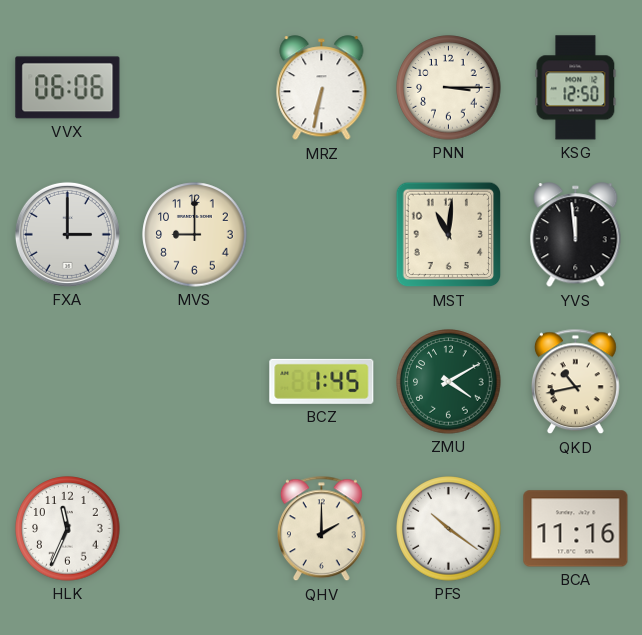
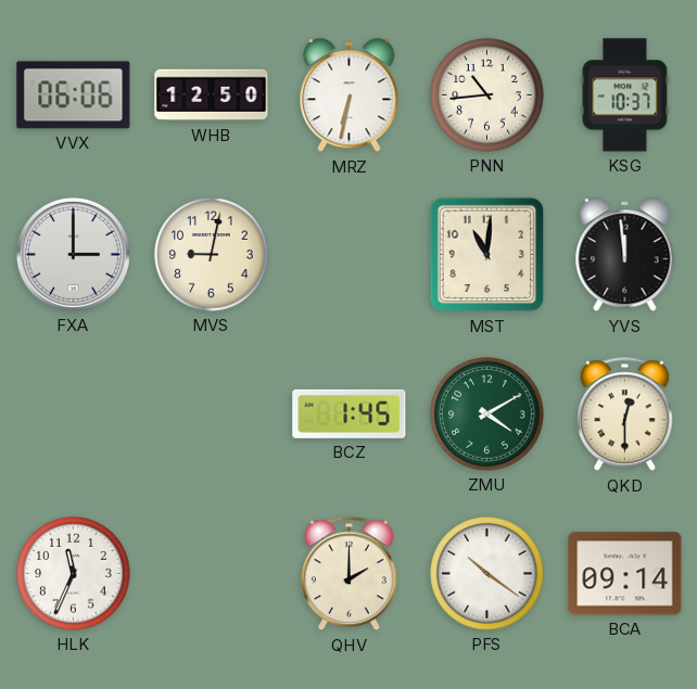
WHB: none -> 12:50
PNN: 3:15 -> 10:44
KSG: 12:50 -> 10:37
MVS: 9:00 -> 9:02
QKD: 10:43 -> 12:30
BCA: 11:16 -> 09:14
